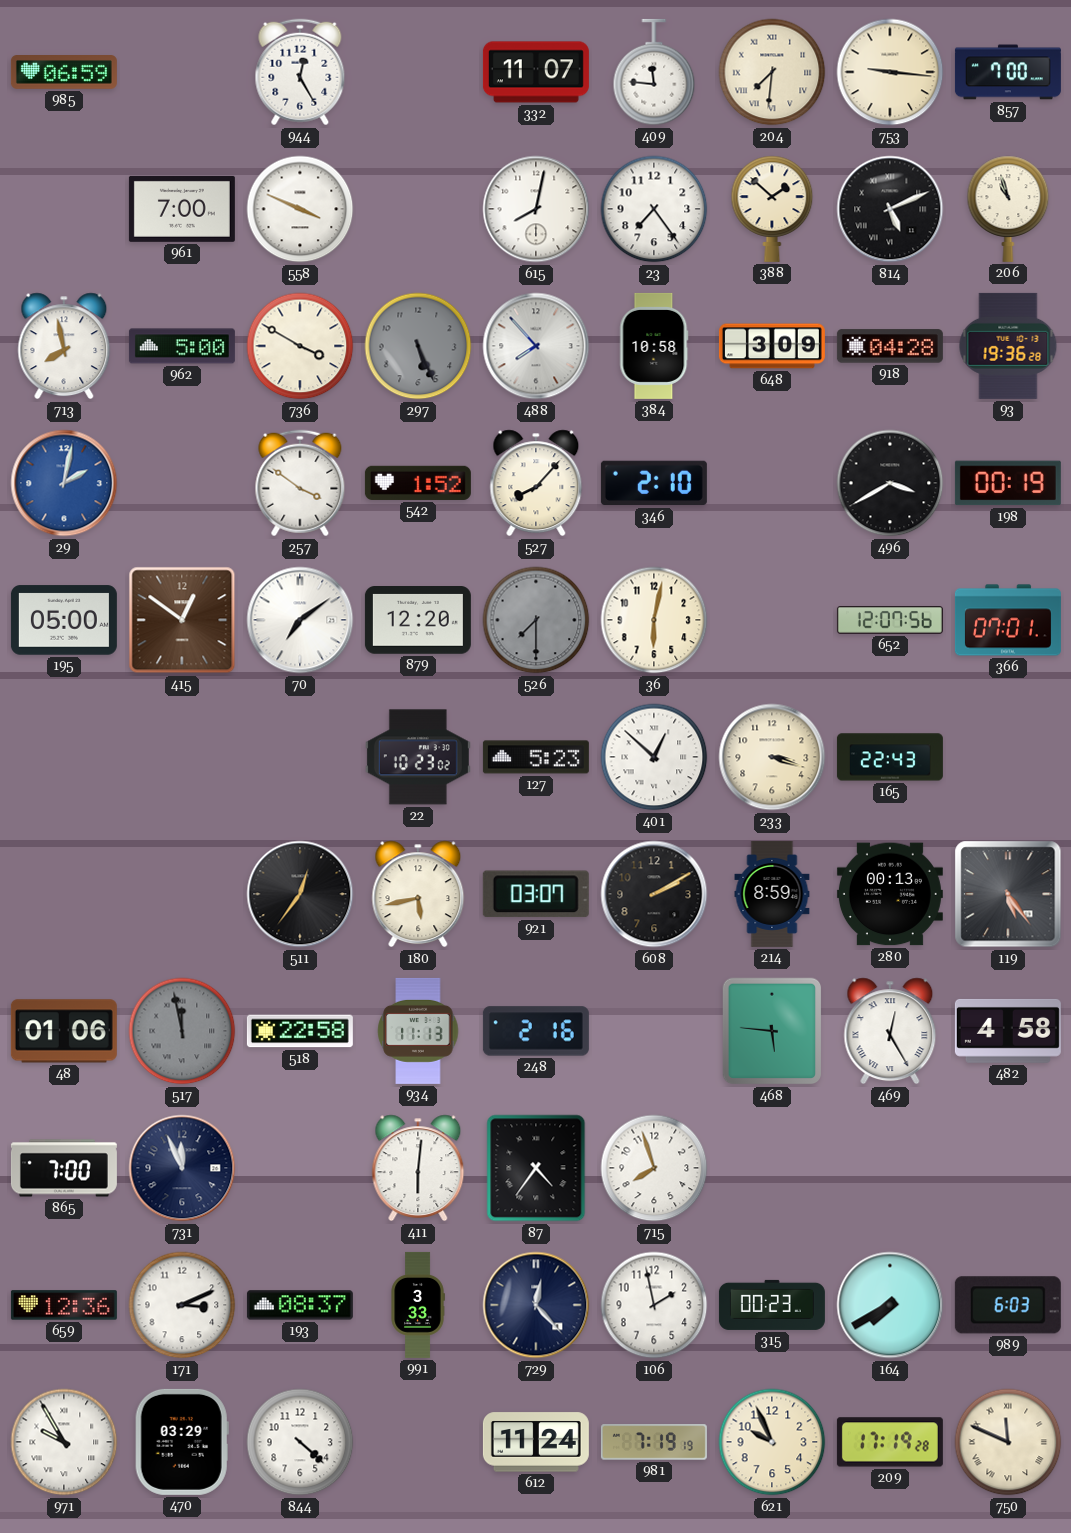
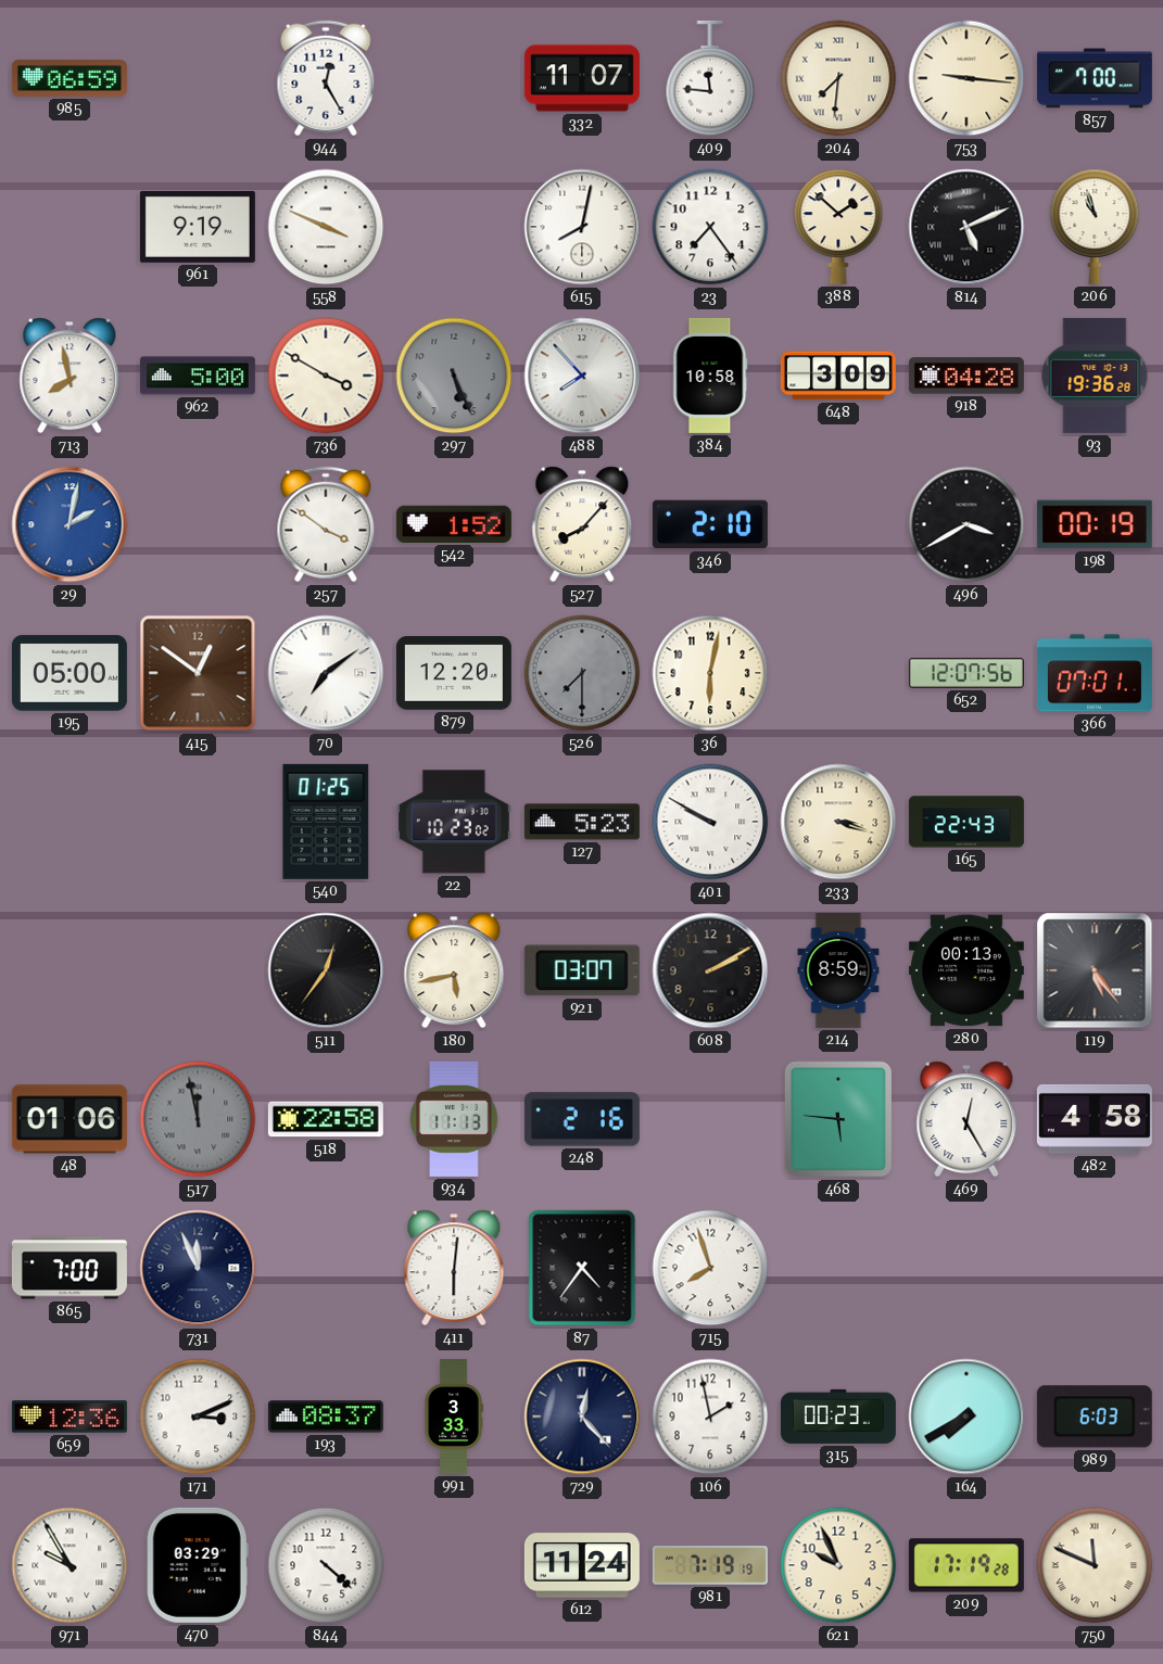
961: 7:00 -> 9:19
540: none -> 01:25
401: 12:52 -> 9:50
